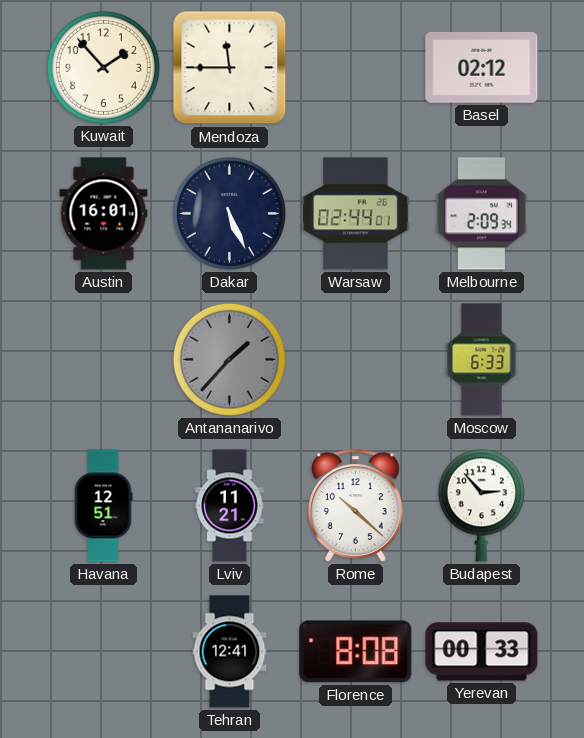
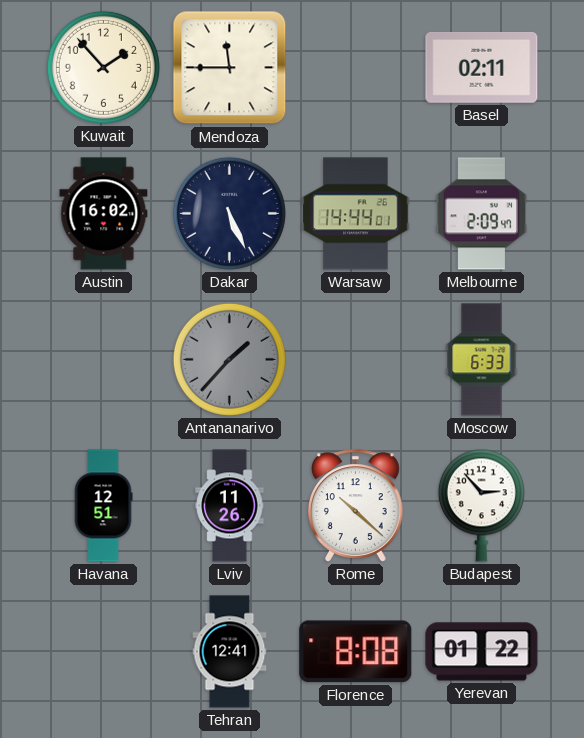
Basel: 02:12 -> 02:11
Austin: 16:01 -> 16:02
Warsaw: 02:44 -> 14:44
Melbourne: 2:09:34 -> 2:09:47
Lviv: 11:21 -> 11:26
Yerevan: 00:33 -> 01:22
